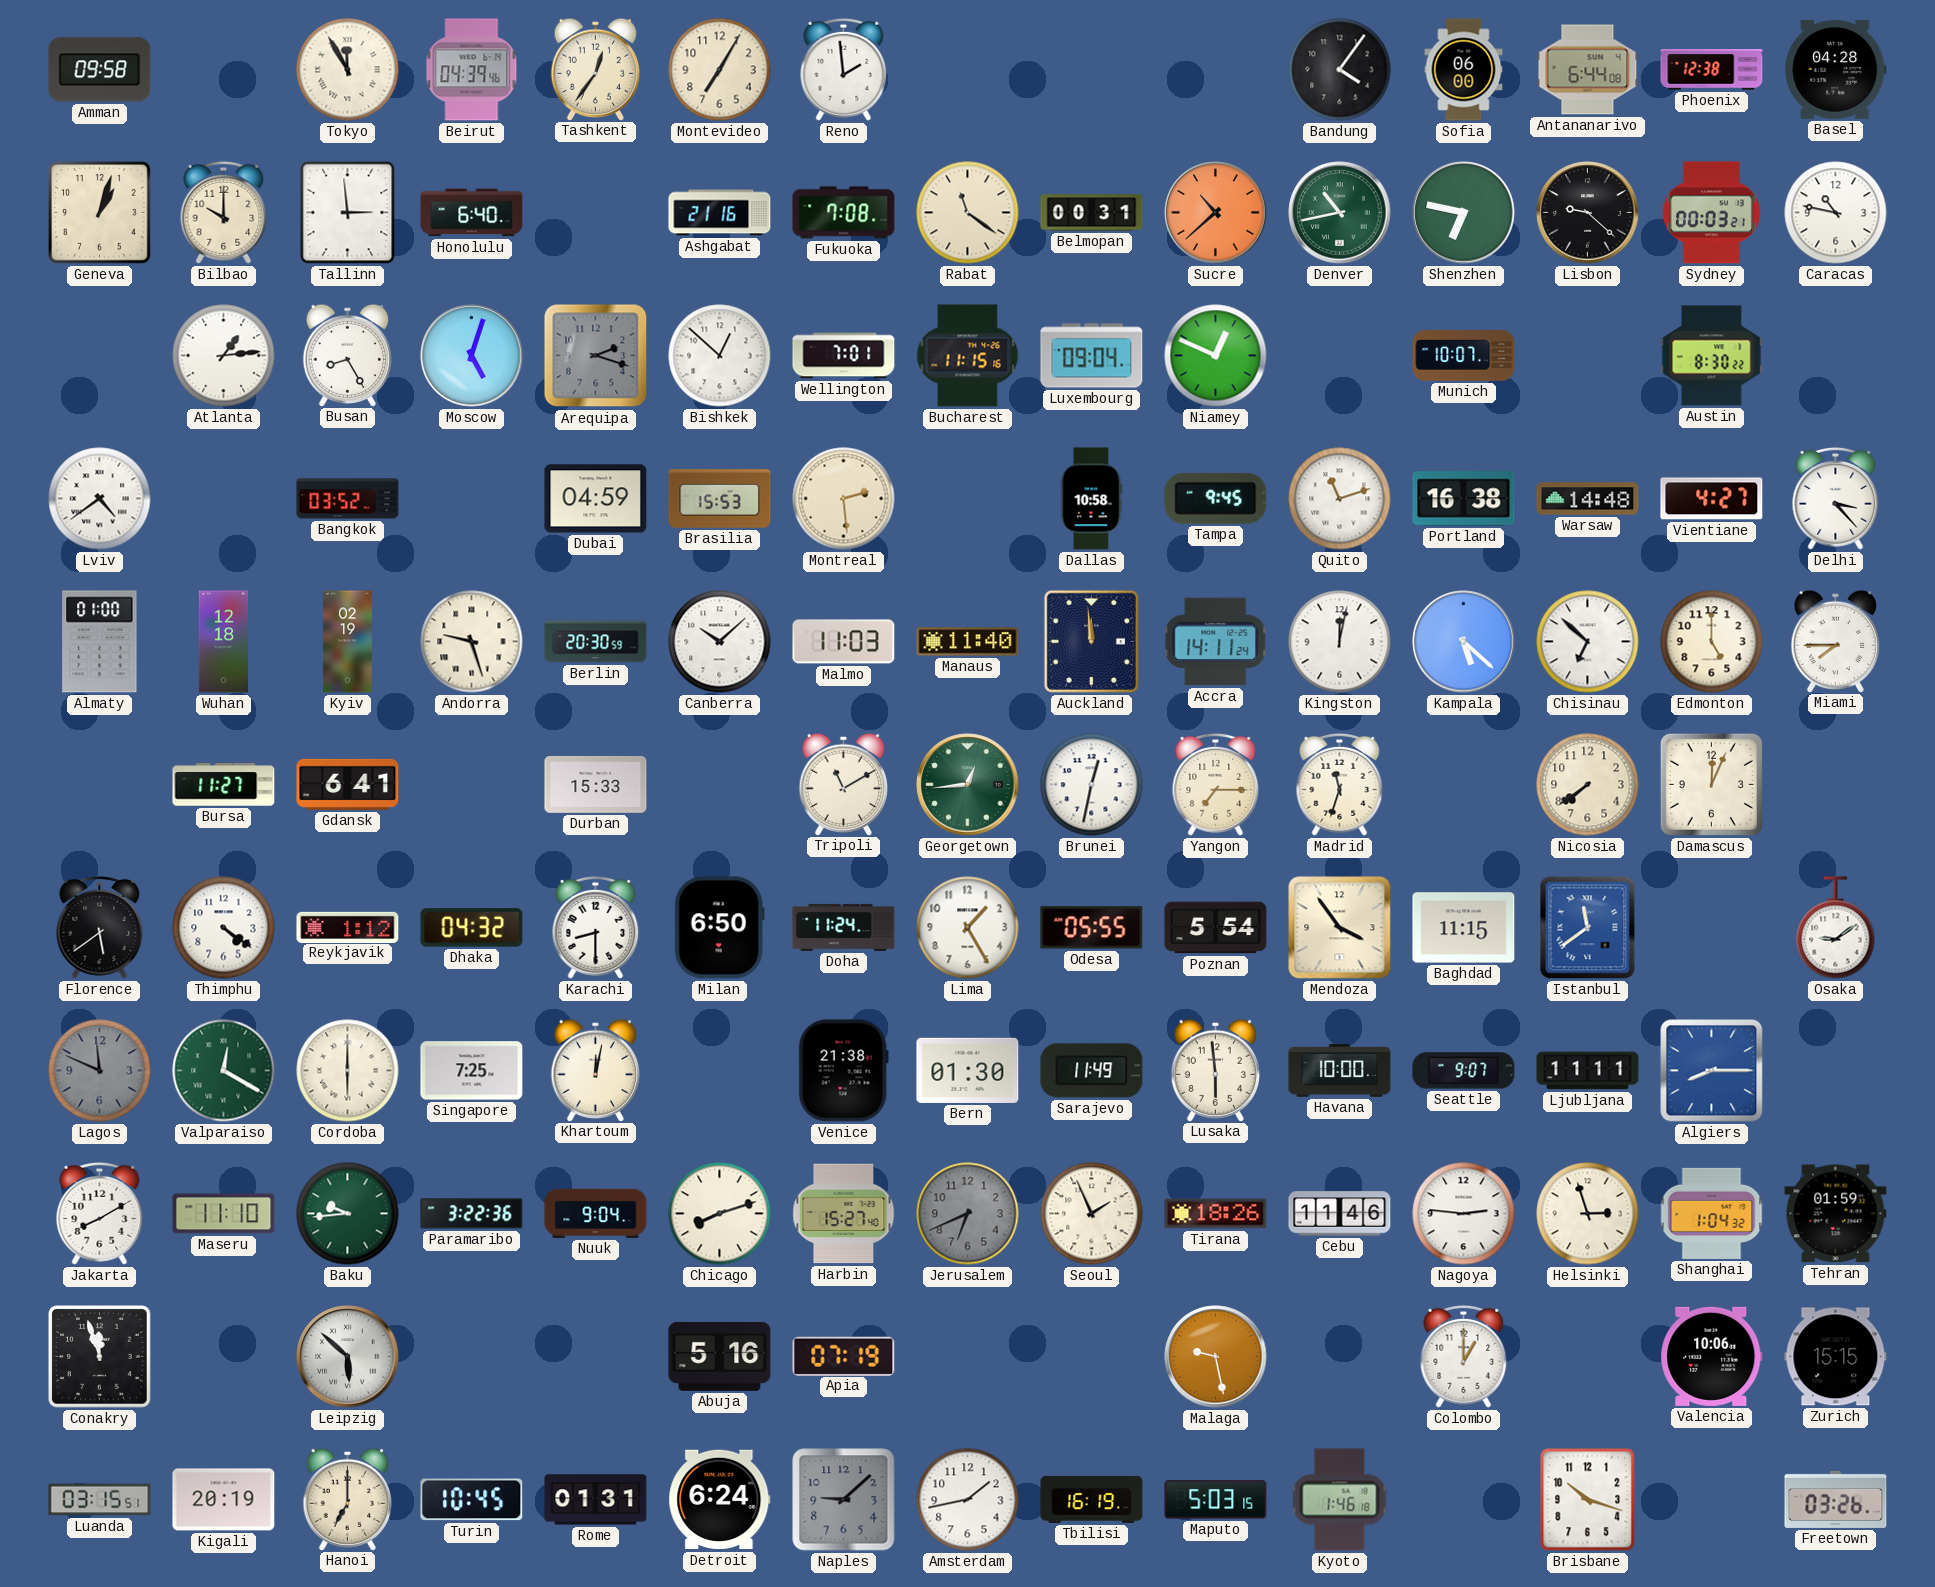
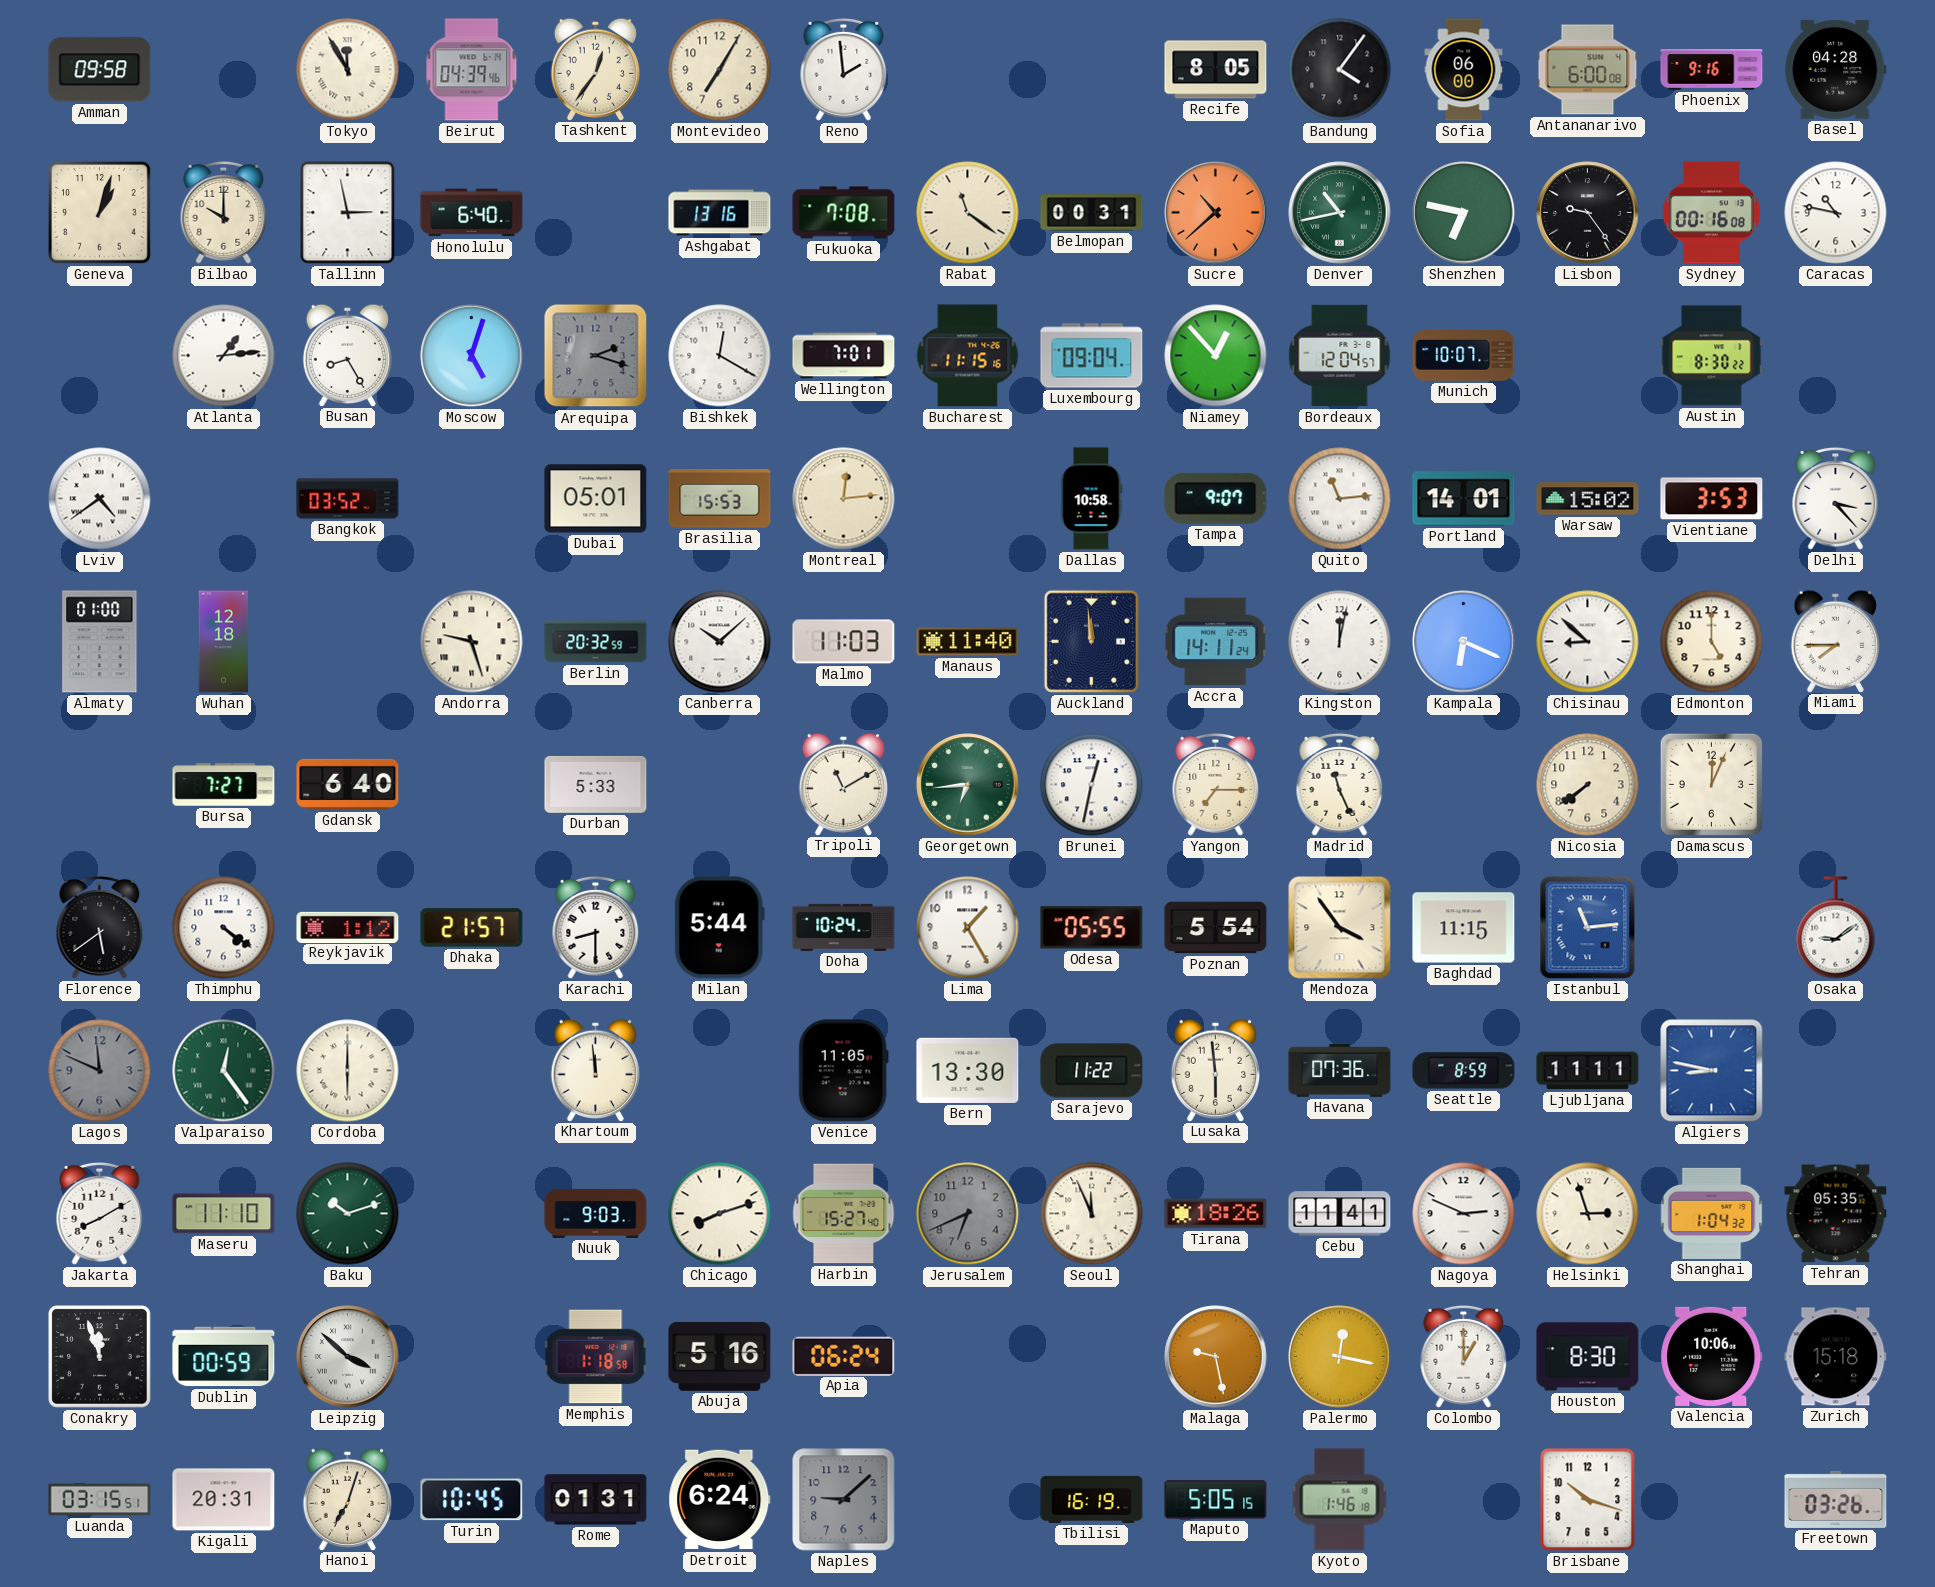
Recife: none -> 8:05
Antananarivo: 6:44 -> 6:00
Phoenix: 12:38 -> 9:16
Tallinn: 2:59 -> 2:58
Ashgabat: 21:16 -> 13:16
Lisbon: 9:22 -> 9:24
Sydney: 00:03 -> 00:16
Bishkek: 12:52 -> 12:20
Niamey: 12:49 -> 12:53
Bordeaux: none -> 12:04
Dubai: 04:59 -> 05:01
Montreal: 2:29 -> 12:14
Tampa: 9:45 -> 9:07
Quito: 11:12 -> 11:14
Portland: 16:38 -> 14:01
Warsaw: 14:48 -> 15:02
Vientiane: 4:27 -> 3:53
Kyiv: 02:19 -> none
Berlin: 20:30 -> 20:32
Kampala: 5:22 -> 6:19
Chisinau: 6:52 -> 8:52
Bursa: 11:27 -> 7:27
Gdansk: 6:41 -> 6:40
Durban: 15:33 -> 5:33
Georgetown: 12:44 -> 6:44
Madrid: 11:33 -> 11:26
Dhaka: 04:32 -> 21:57
Milan: 6:50 -> 5:44
Doha: 11:24 -> 10:24
Istanbul: 11:39 -> 11:14
Valparaiso: 12:20 -> 12:24
Singapore: 7:25 -> none
Khartoum: 12:02 -> 11:59
Venice: 21:38 -> 11:05
Bern: 01:30 -> 13:30
Sarajevo: 11:49 -> 11:22
Havana: 10:00 -> 07:36
Seattle: 9:07 -> 8:59
Algiers: 8:15 -> 8:47
Baku: 9:44 -> 10:12
Paramaribo: 3:22 -> none
Nuuk: 9:04 -> 9:03
Seoul: 1:56 -> 11:56
Cebu: 11:46 -> 11:41
Nagoya: 2:46 -> 2:49
Tehran: 01:59 -> 05:35
Dublin: none -> 00:59
Leipzig: 5:52 -> 3:52
Memphis: none -> 1:18
Apia: 07:19 -> 06:24
Palermo: none -> 12:17
Houston: none -> 8:30
Zurich: 15:15 -> 15:18
Kigali: 20:19 -> 20:31
Hanoi: 7:00 -> 7:03
Amsterdam: 1:43 -> none
Maputo: 5:03 -> 5:05
